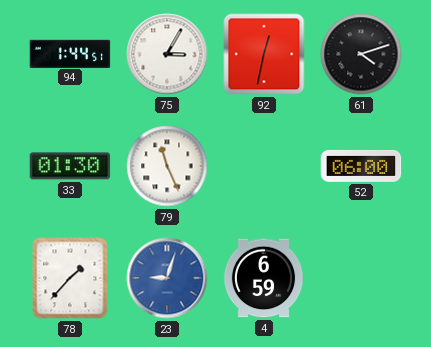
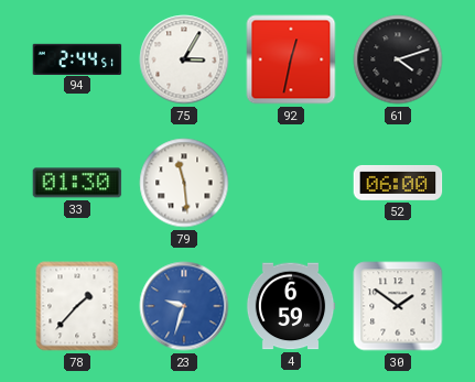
94: 1:44 -> 2:44
79: 11:26 -> 11:29
23: 9:03 -> 9:33
30: none -> 1:51
